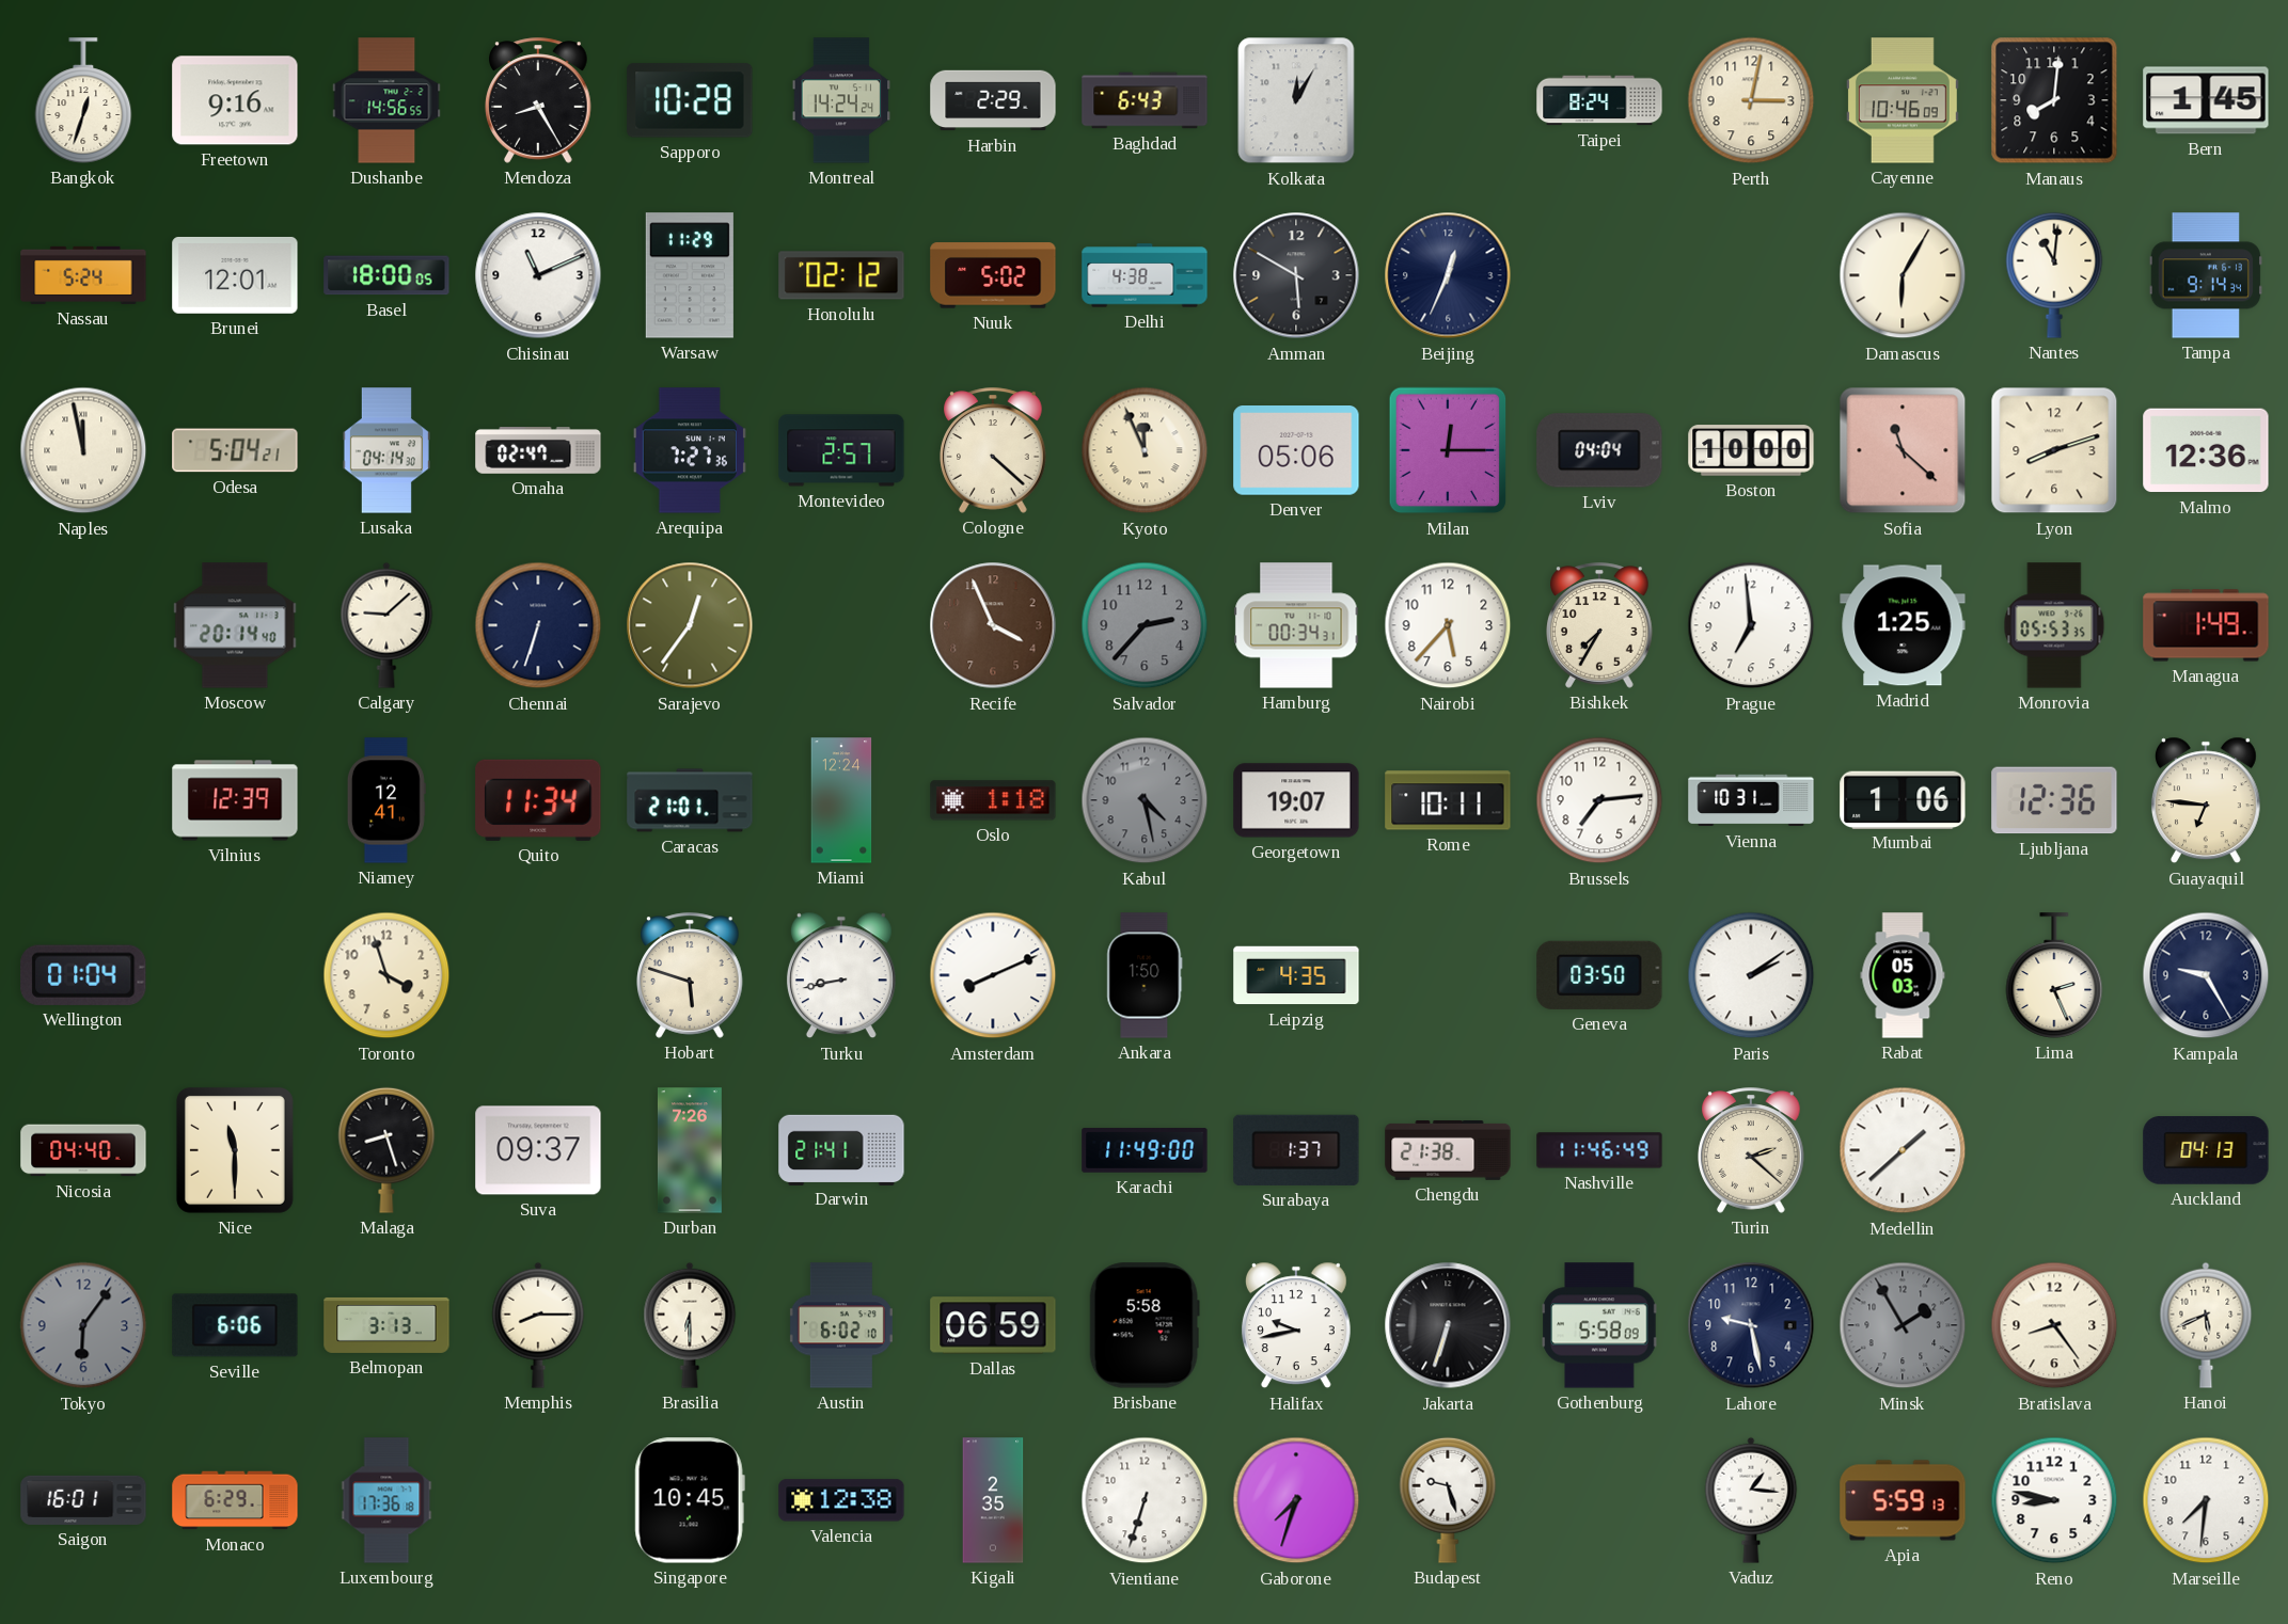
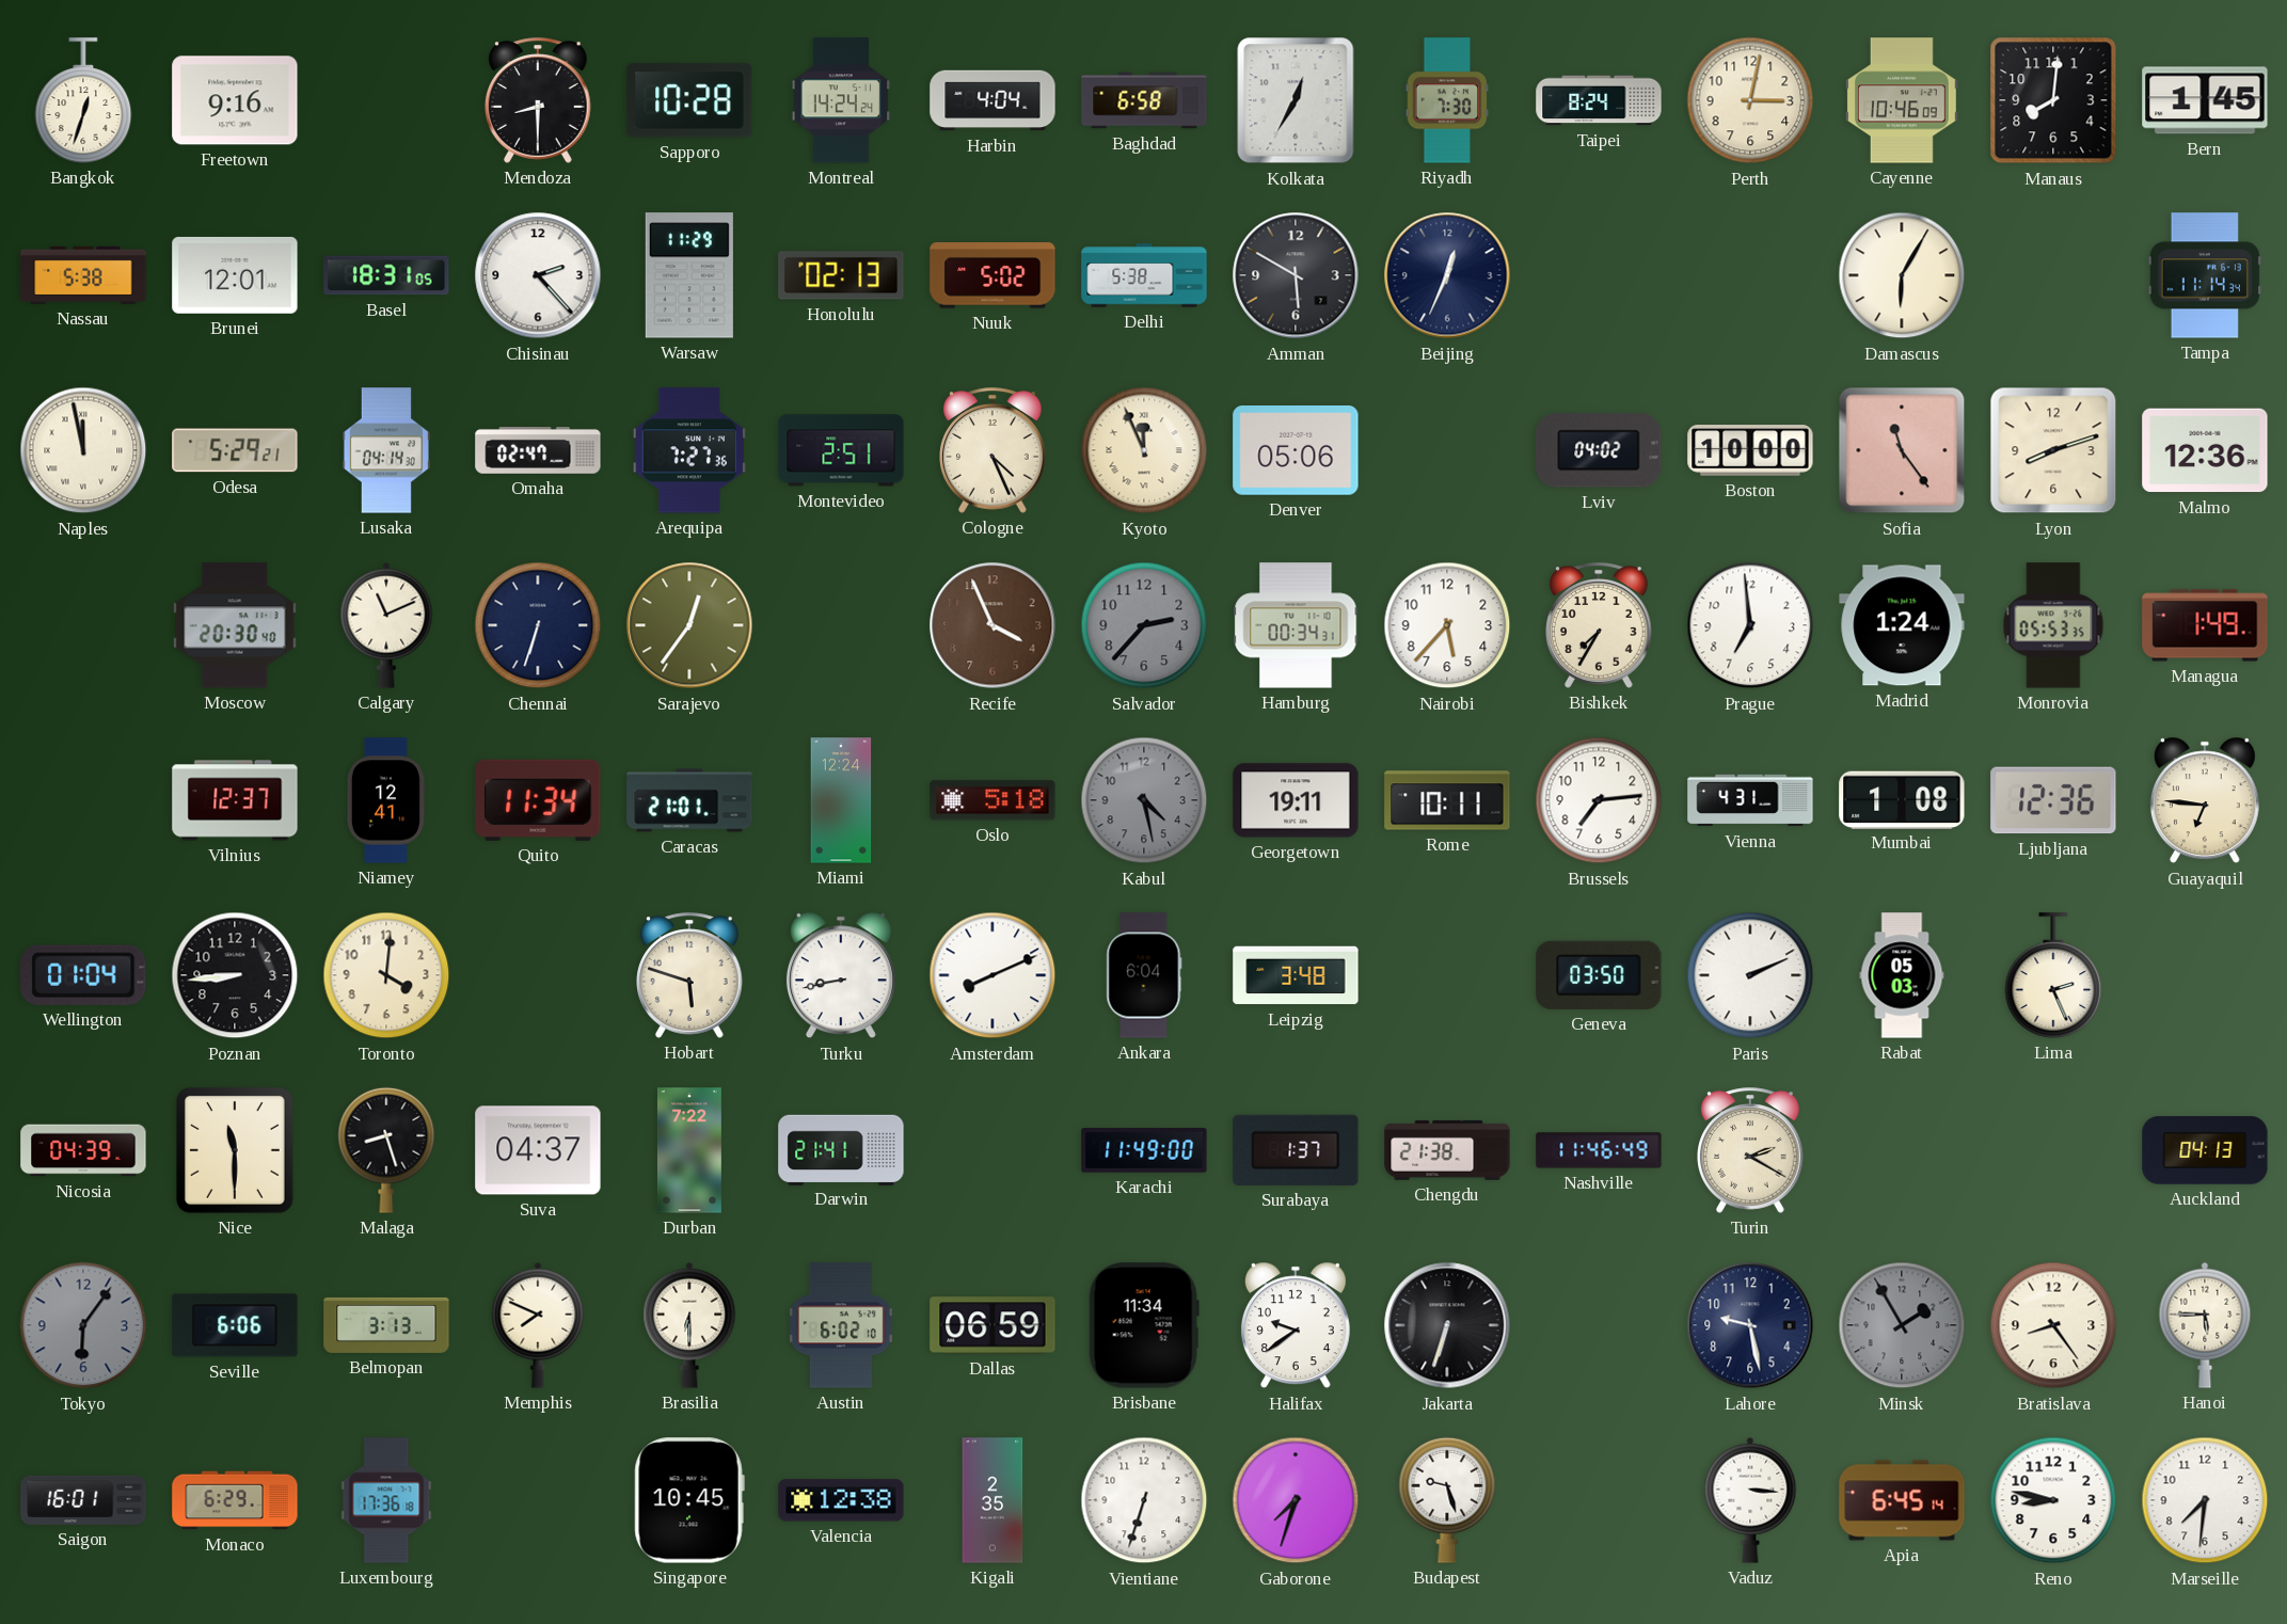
Dushanbe: 14:56 -> none
Mendoza: 8:25 -> 8:30
Harbin: 2:29 -> 4:04
Baghdad: 6:43 -> 6:58
Kolkata: 12:05 -> 12:35
Riyadh: none -> 7:30
Nassau: 5:24 -> 5:38
Basel: 18:00 -> 18:31
Chisinau: 11:11 -> 2:23
Honolulu: 02:12 -> 02:13
Delhi: 4:38 -> 5:38
Nantes: 11:01 -> none
Tampa: 9:14 -> 11:14
Odesa: 5:04 -> 5:29
Montevideo: 2:57 -> 2:51
Cologne: 4:22 -> 4:26
Milan: 12:15 -> none
Lviv: 04:04 -> 04:02
Sofia: 11:22 -> 11:24
Moscow: 20:14 -> 20:30
Calgary: 9:08 -> 11:11
Madrid: 1:25 -> 1:24
Vilnius: 12:39 -> 12:37
Oslo: 1:18 -> 5:18
Georgetown: 19:07 -> 19:11
Vienna: 10:31 -> 4:31
Mumbai: 1:06 -> 1:08
Poznan: none -> 8:44
Toronto: 3:57 -> 4:01
Ankara: 1:50 -> 6:04
Leipzig: 4:35 -> 3:48
Paris: 2:09 -> 2:11
Kampala: 9:25 -> none
Nicosia: 04:40 -> 04:39
Suva: 09:37 -> 04:37
Durban: 7:26 -> 7:22
Turin: 2:22 -> 2:20
Medellin: 1:38 -> none
Memphis: 8:15 -> 7:49
Brisbane: 5:58 -> 11:34
Halifax: 9:43 -> 9:39
Gothenburg: 5:58 -> none
Hanoi: 5:41 -> 5:45
Vaduz: 1:16 -> 3:16
Apia: 5:59 -> 6:45
